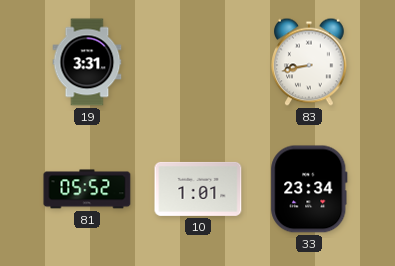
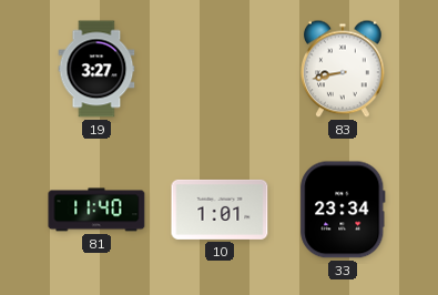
19: 3:31 -> 3:27
81: 05:52 -> 11:40
